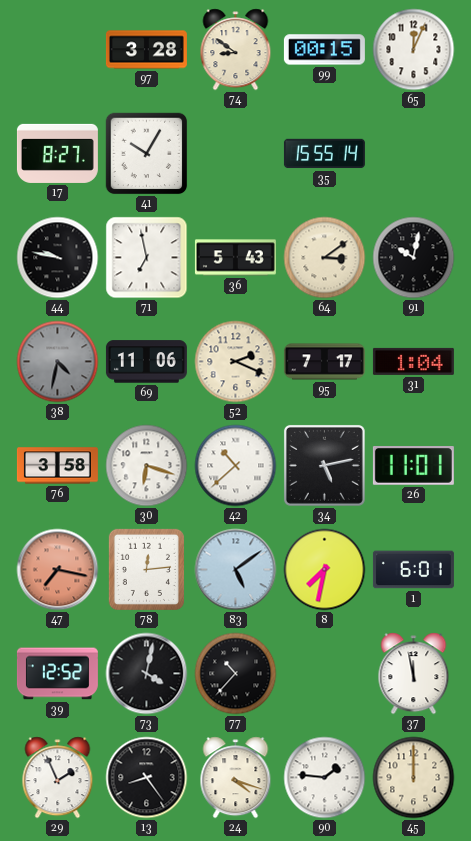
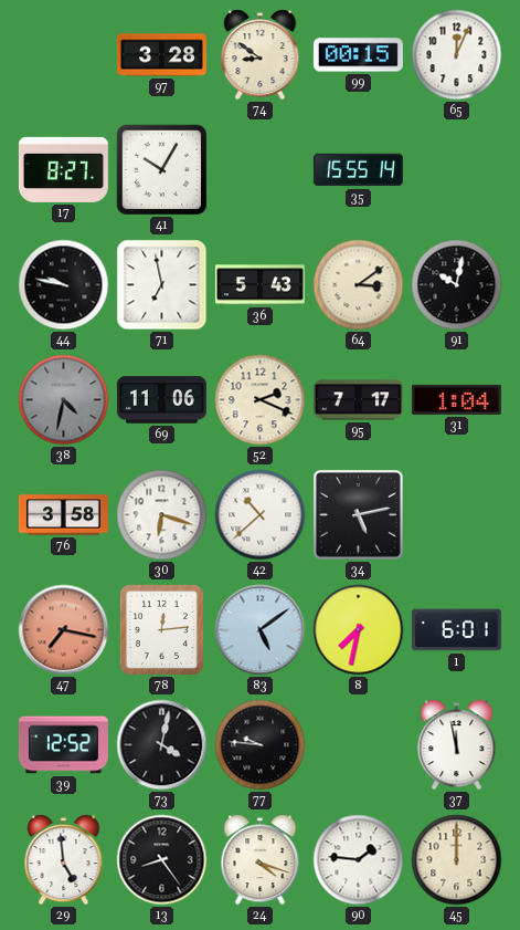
26: 11:01 -> none
77: 10:37 -> 9:46
29: 1:56 -> 4:59
